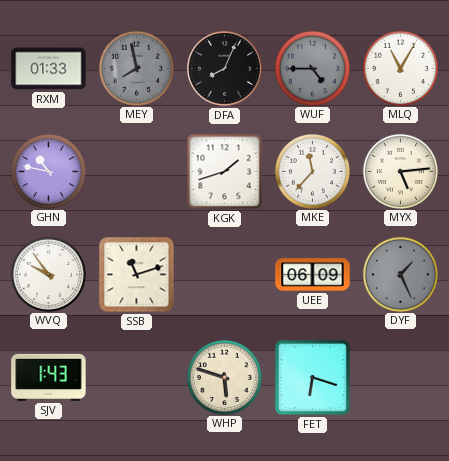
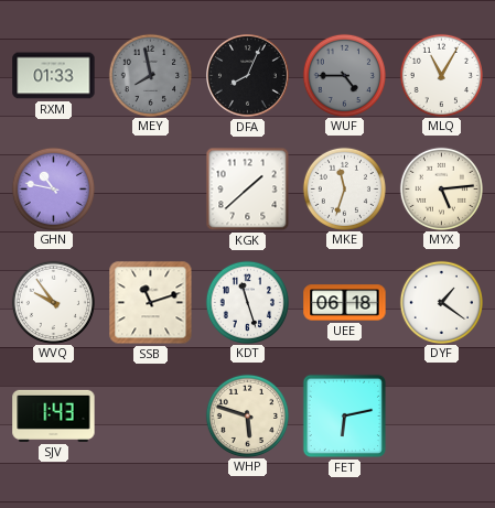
KGK: 1:42 -> 1:38
MKE: 11:37 -> 11:33
KDT: none -> 11:27
UEE: 06:09 -> 06:18
DYF: 1:26 -> 1:21
DYF dial: grey -> white
FET: 6:18 -> 6:13
